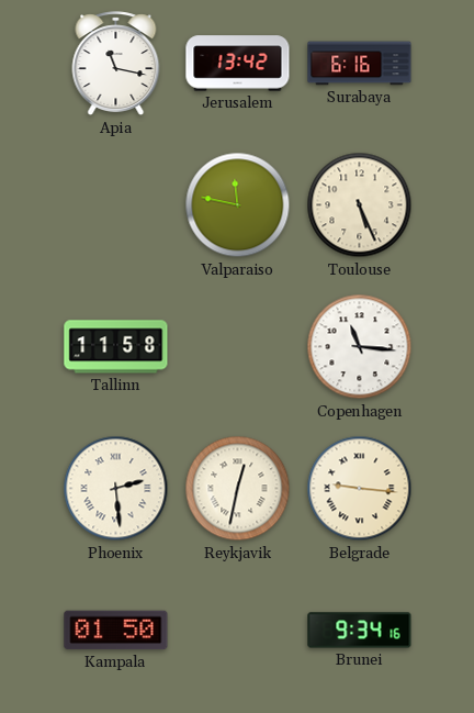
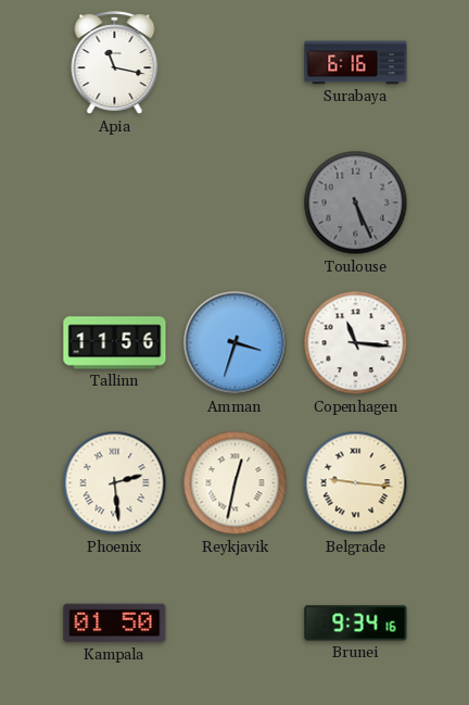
Jerusalem: 13:42 -> none
Valparaiso: 11:47 -> none
Toulouse dial: cream -> grey
Tallinn: 11:58 -> 11:56
Amman: none -> 3:33
